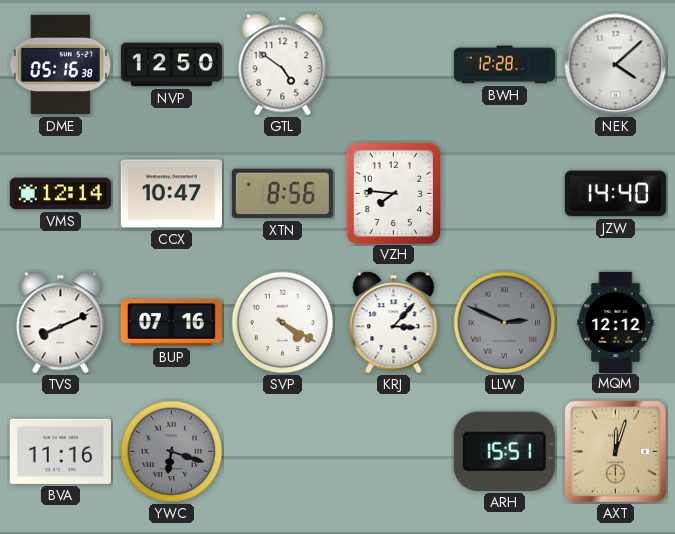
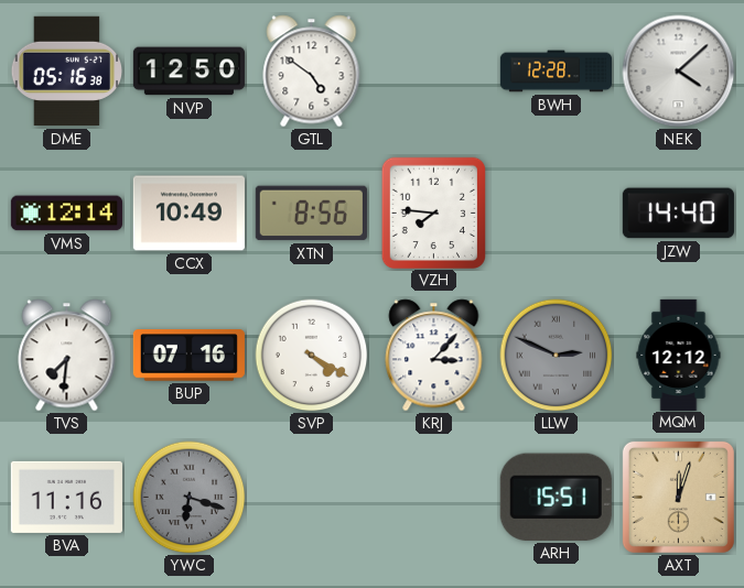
CCX: 10:47 -> 10:49
TVS: 8:11 -> 7:31
